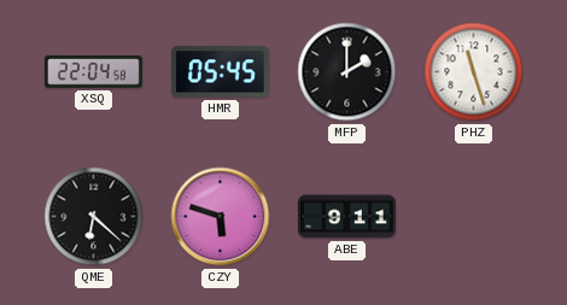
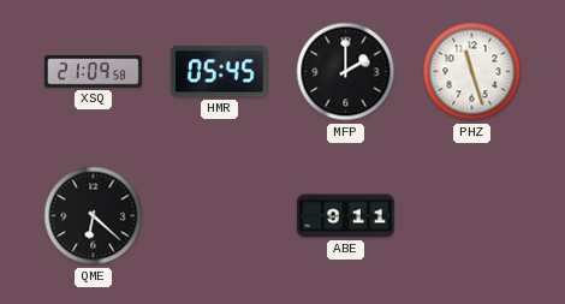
XSQ: 22:04 -> 21:09
CZY: 5:48 -> none
